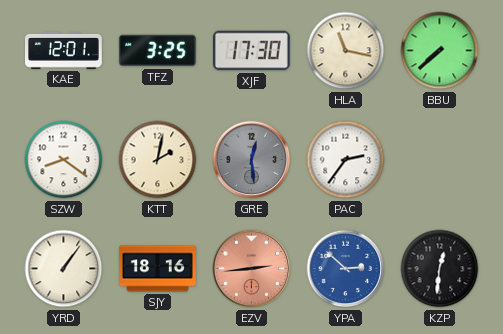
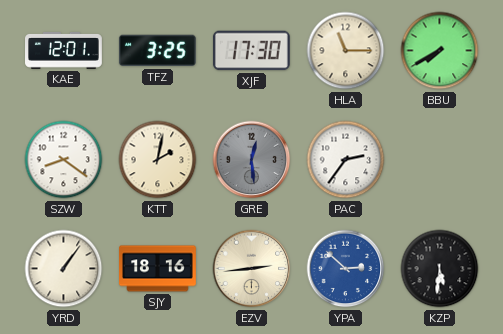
HLA: 11:17 -> 11:15
BBU: 7:38 -> 7:40
EZV dial: salmon -> cream
KZP: 12:31 -> 5:31
